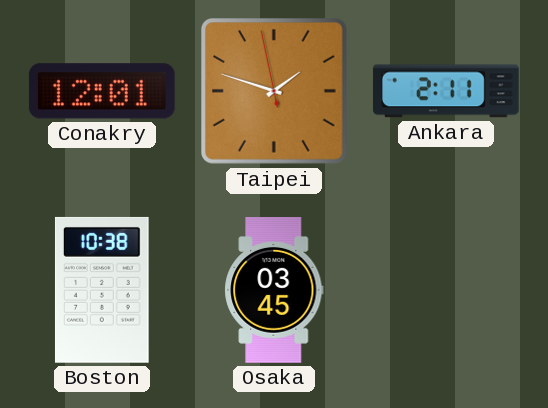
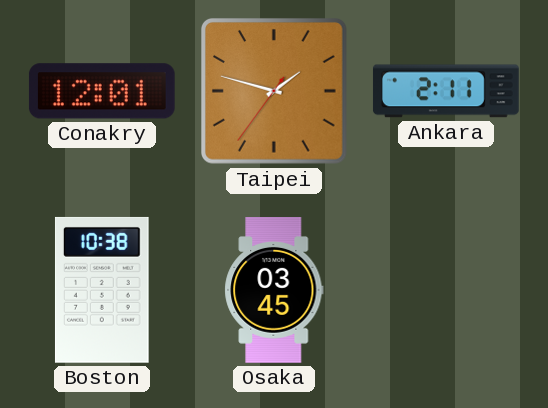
Taipei: 1:47:58 -> 1:47:36
